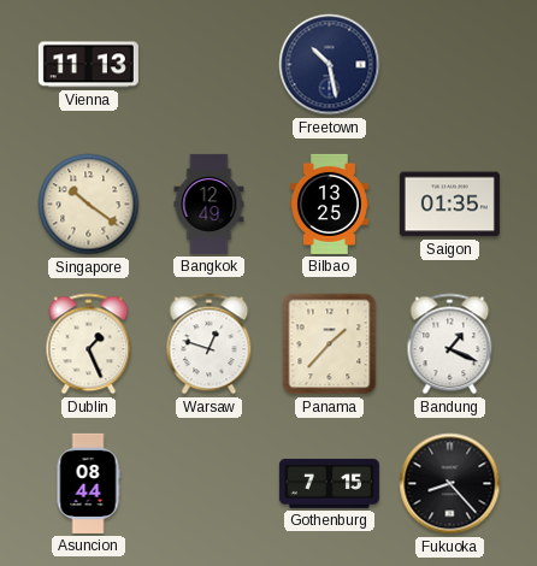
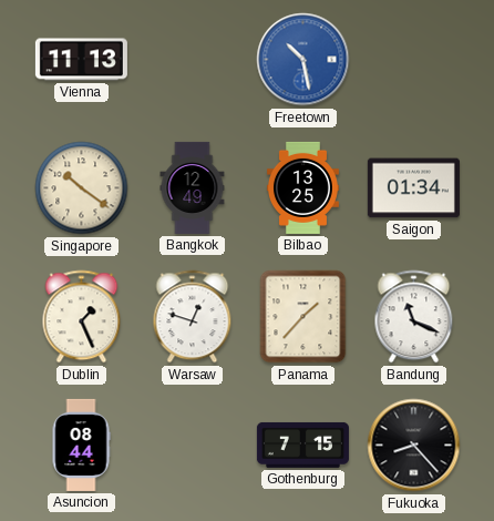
Freetown dial: navy -> blue
Saigon: 01:35 -> 01:34
Bandung: 1:19 -> 11:19
